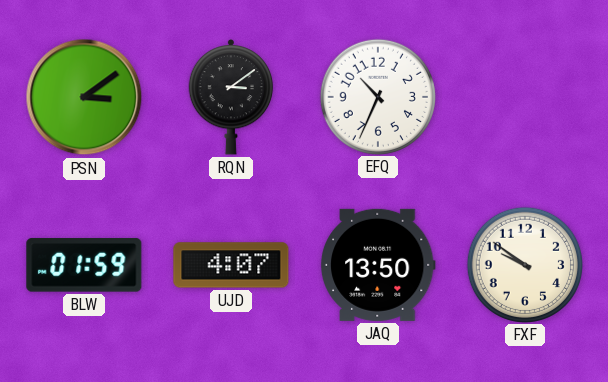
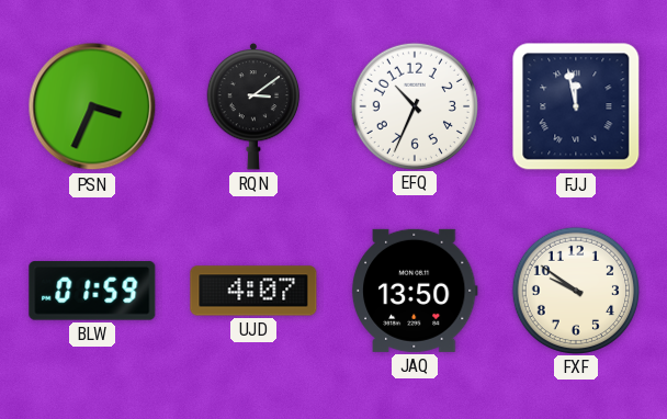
PSN: 3:09 -> 3:34
FJJ: none -> 11:58
